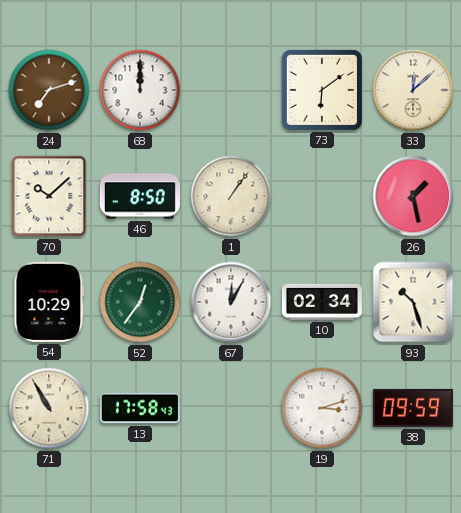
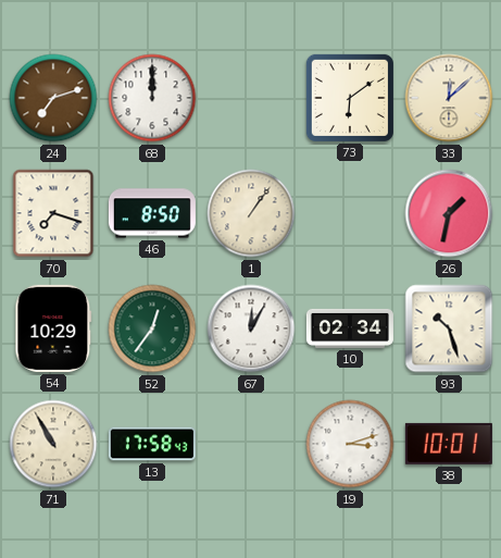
70: 10:08 -> 7:18
26: 1:28 -> 1:32
38: 09:59 -> 10:01
